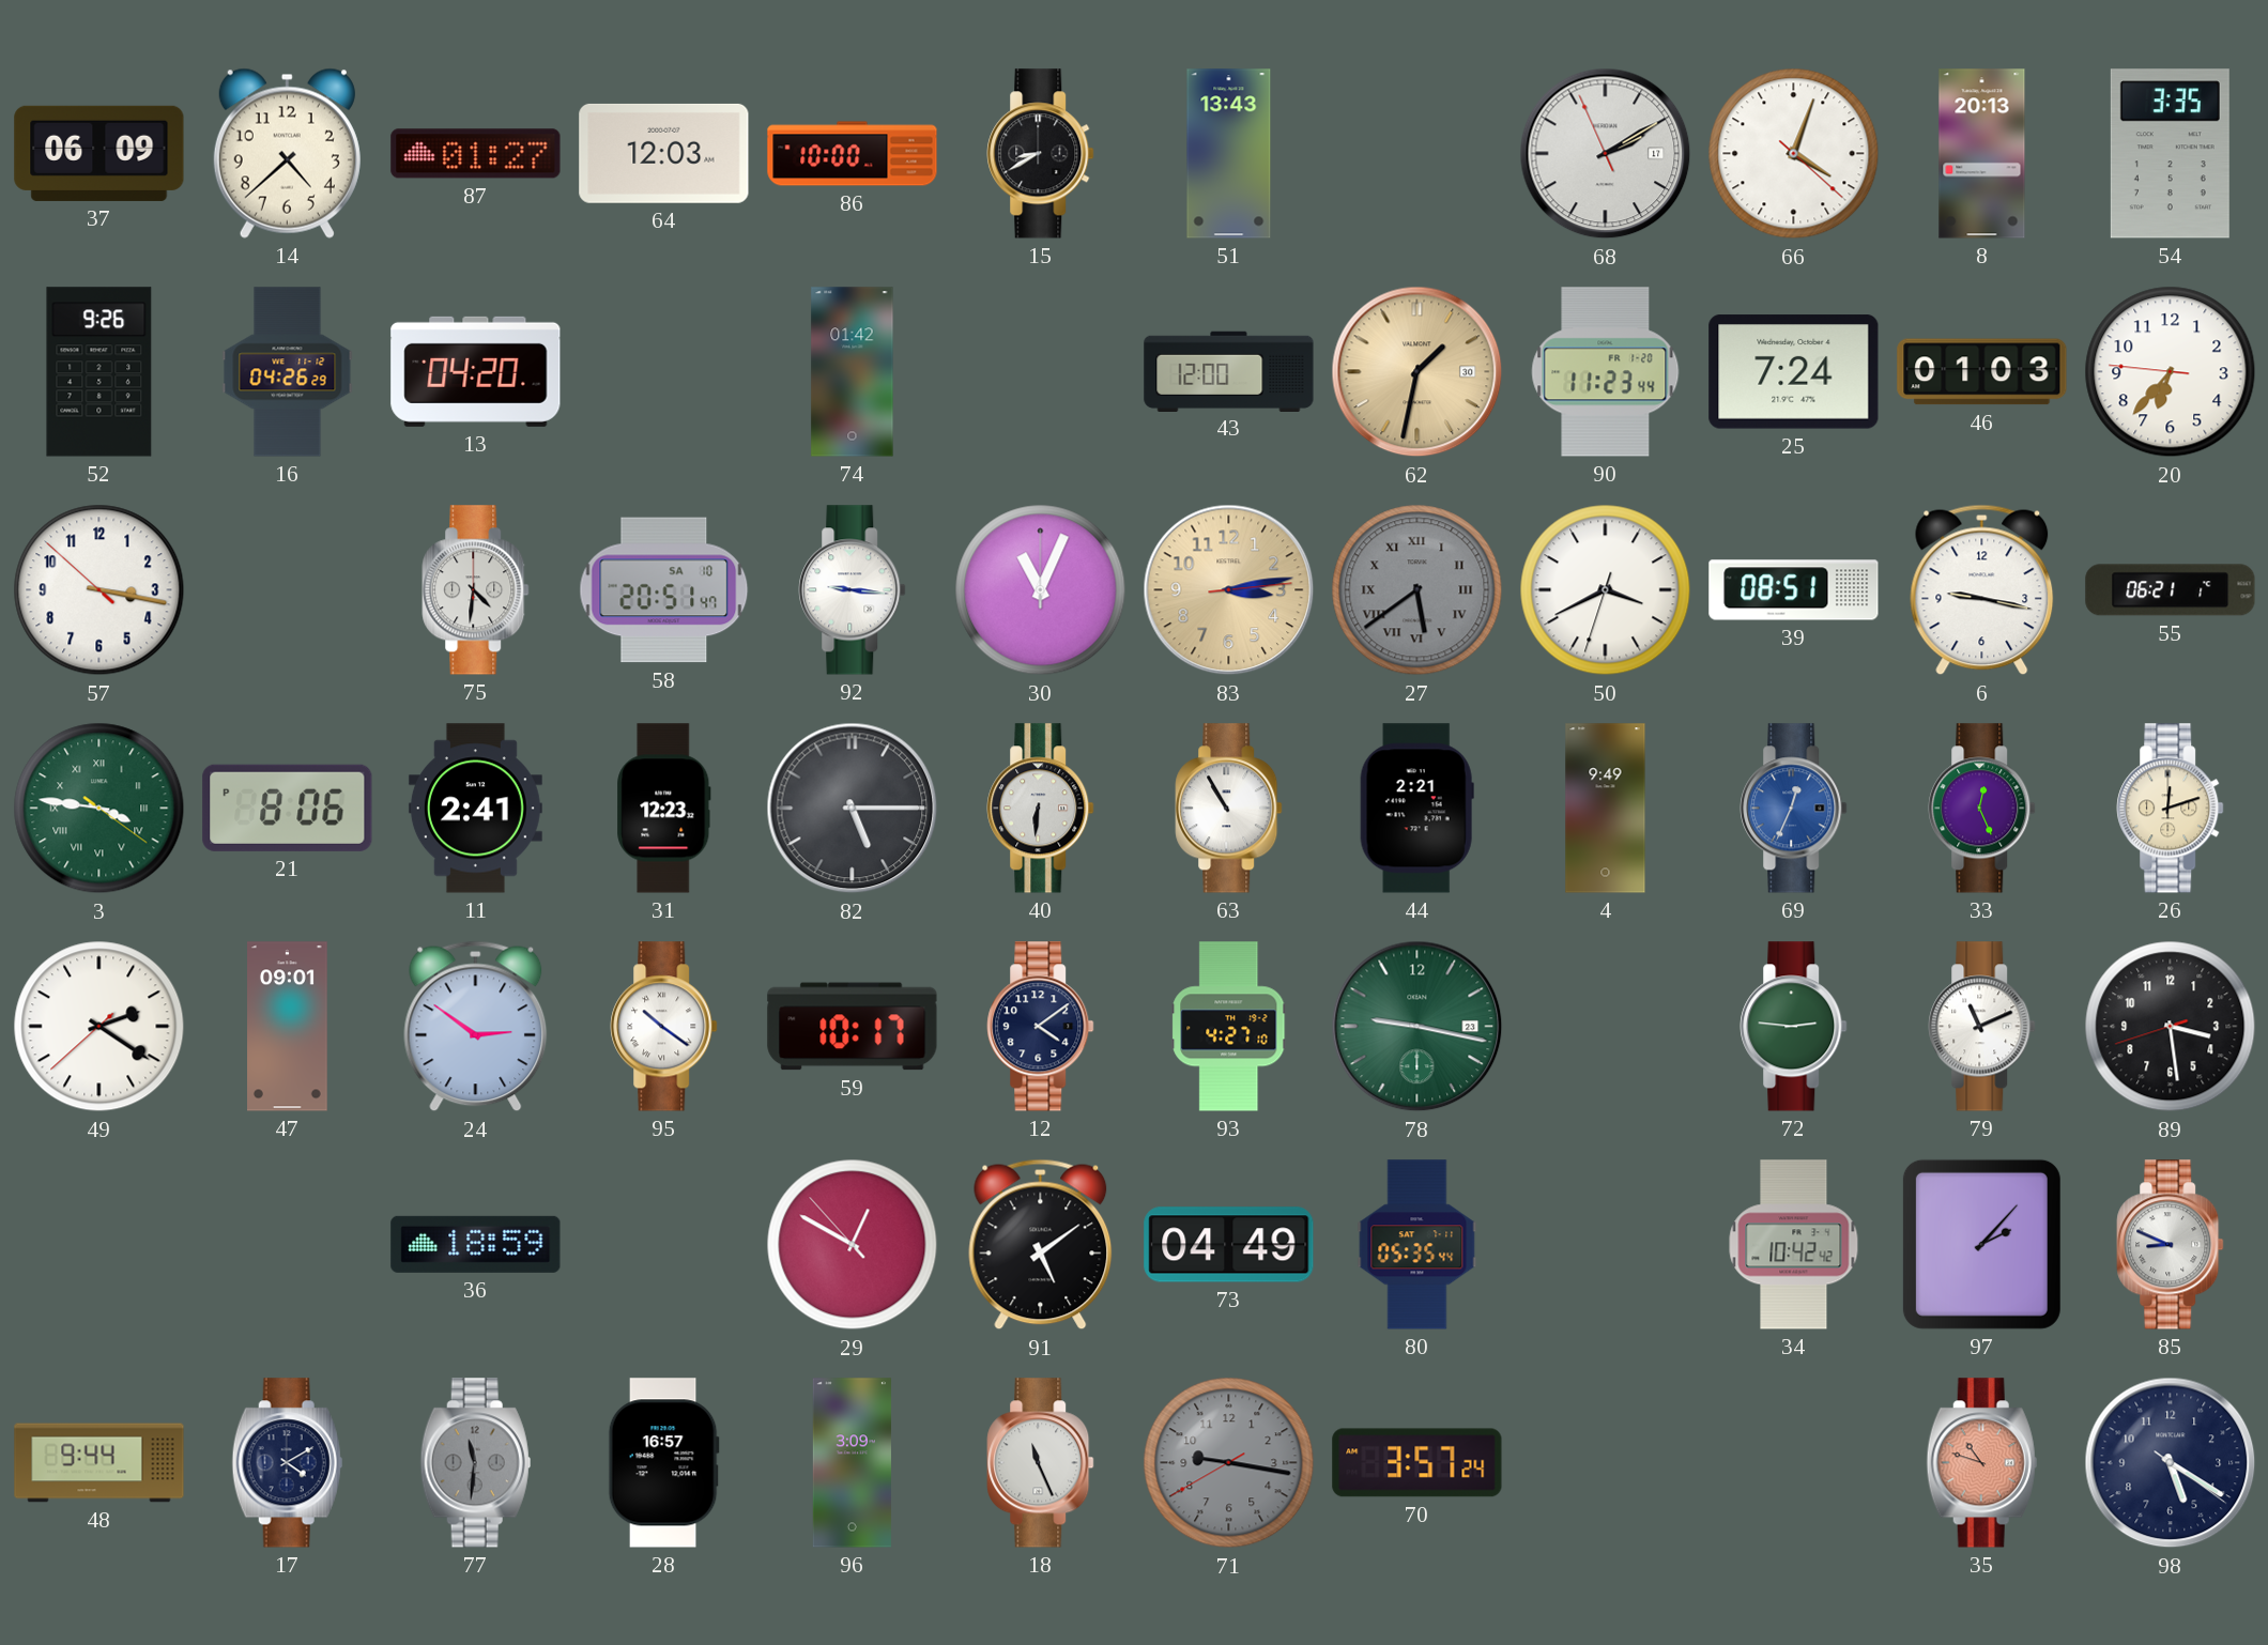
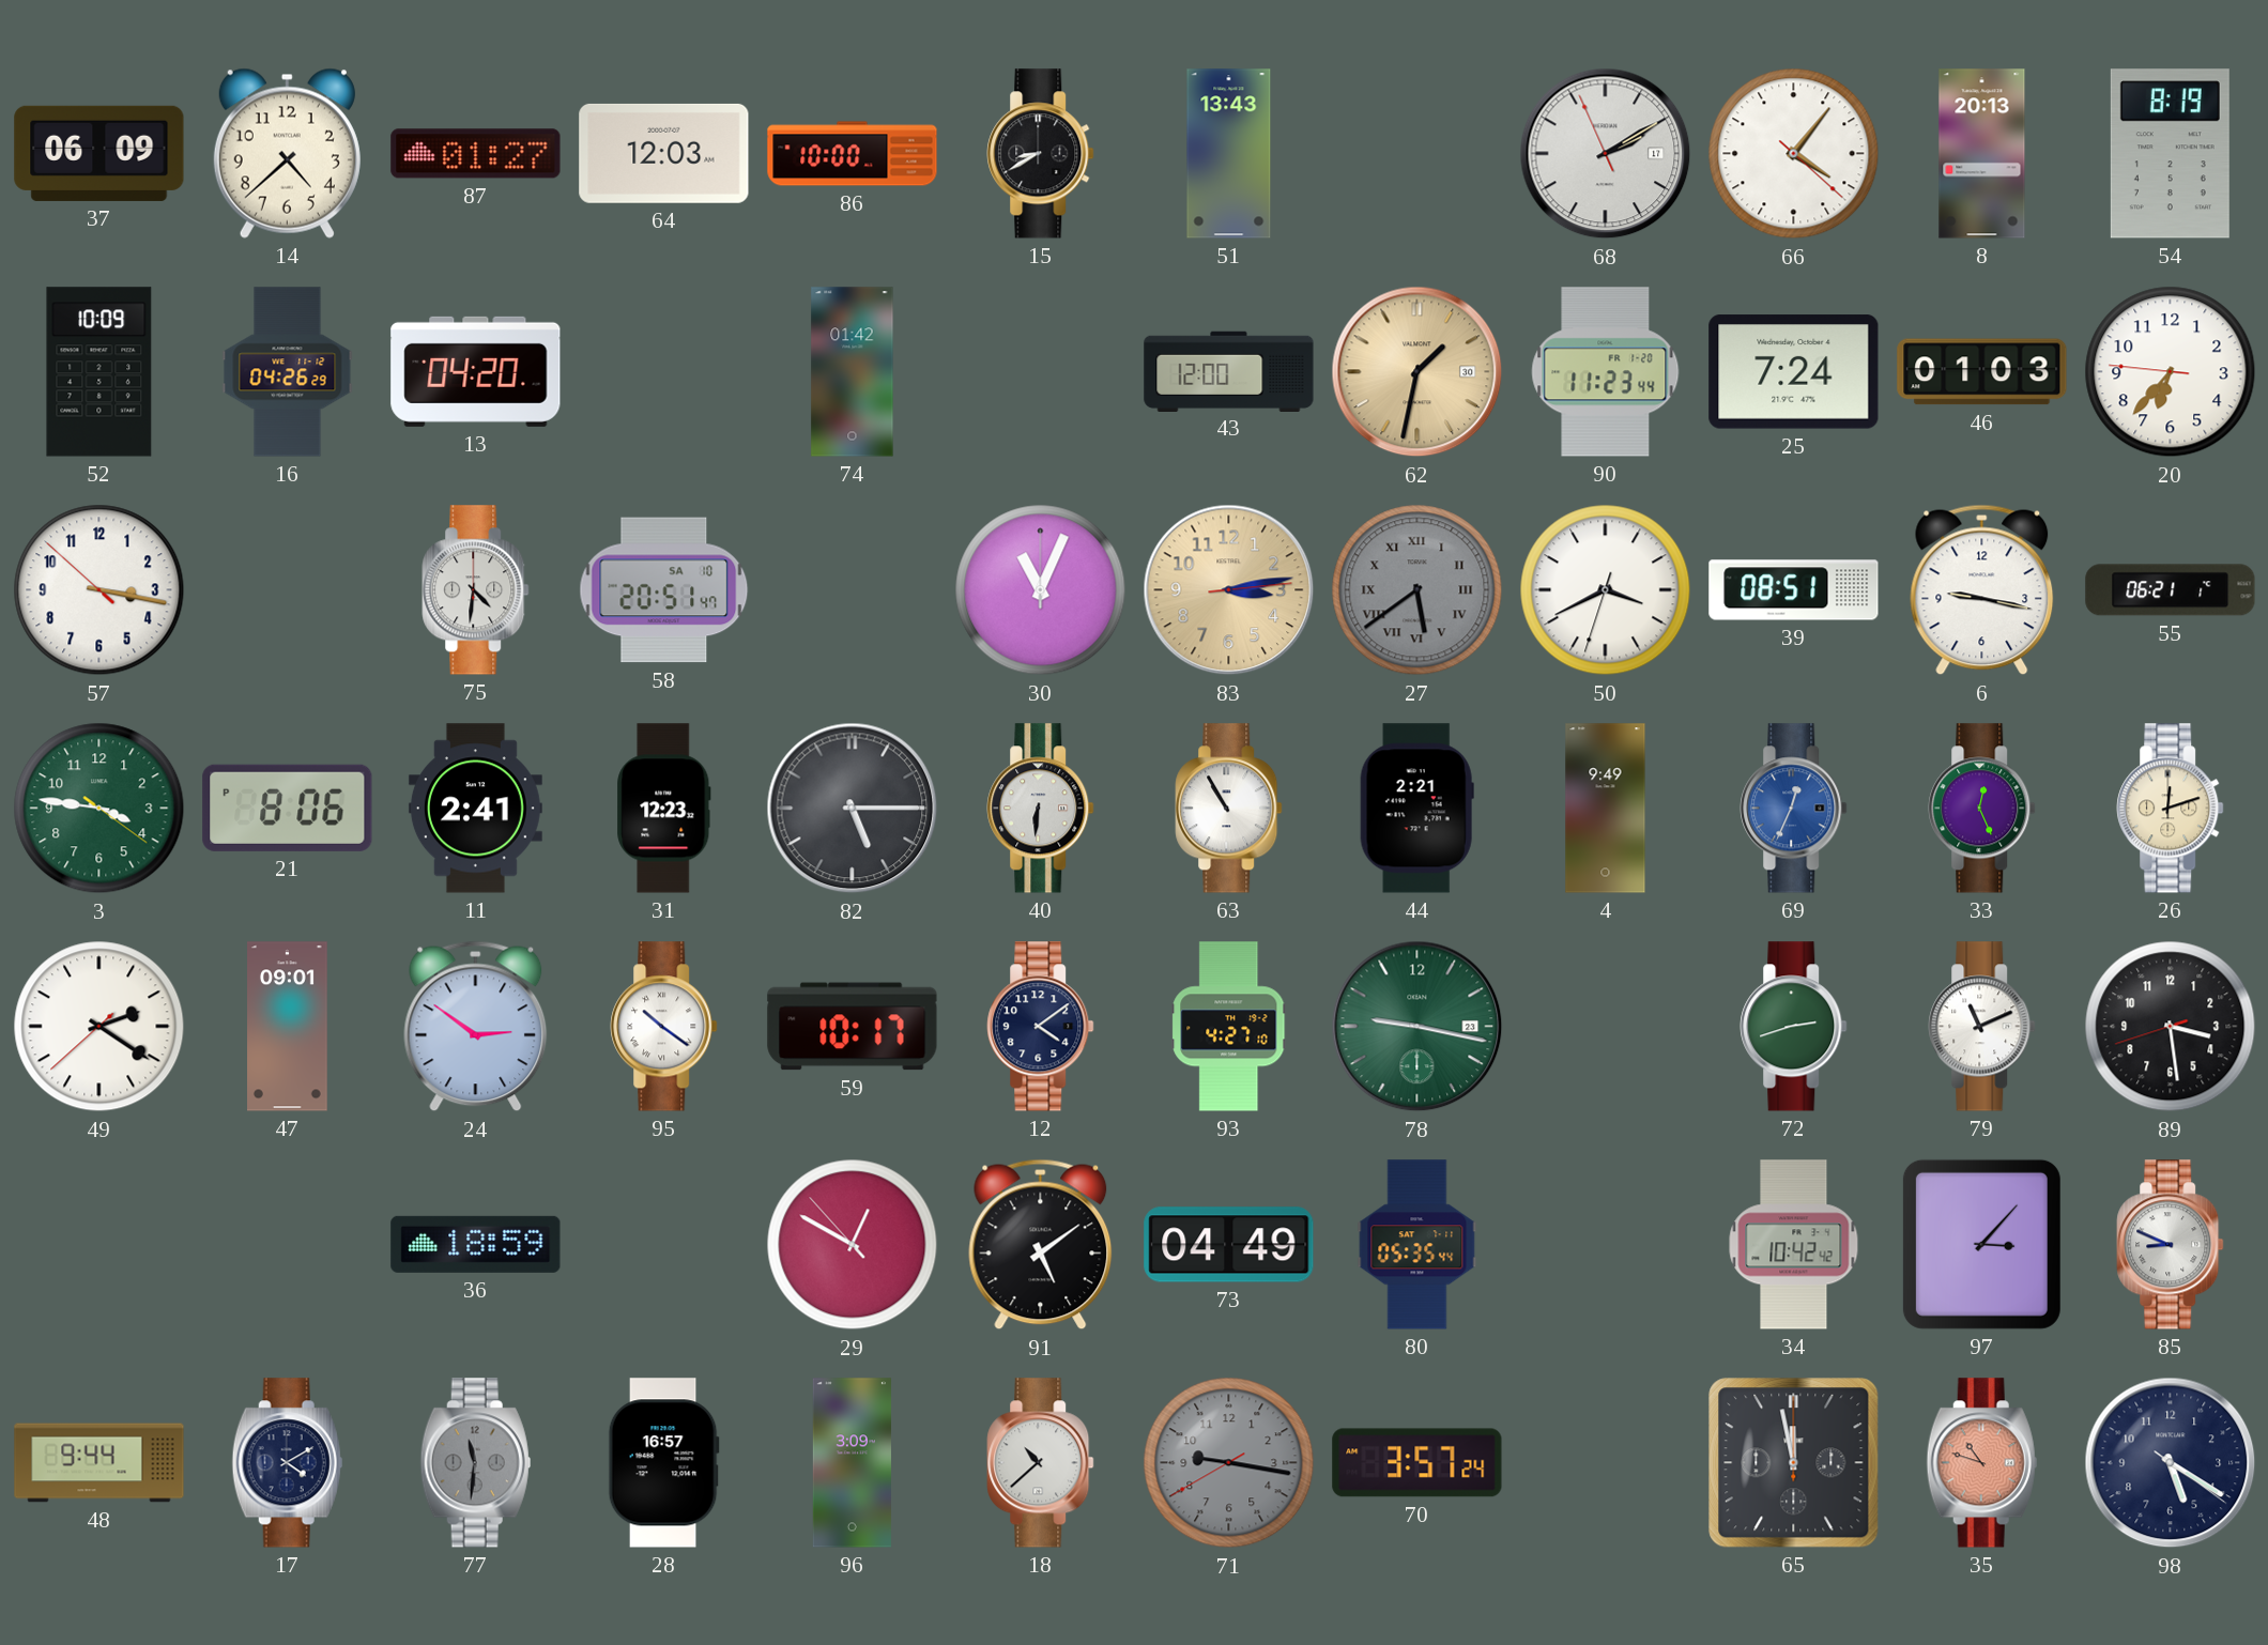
66: 4:03 -> 4:06
54: 3:35 -> 8:19
52: 9:26 -> 10:09
92: 9:16 -> none
3 numerals: Roman -> Arabic
72: 2:46 -> 2:42
97: 2:07 -> 3:07
18: 11:26 -> 10:38
65: none -> 11:58
